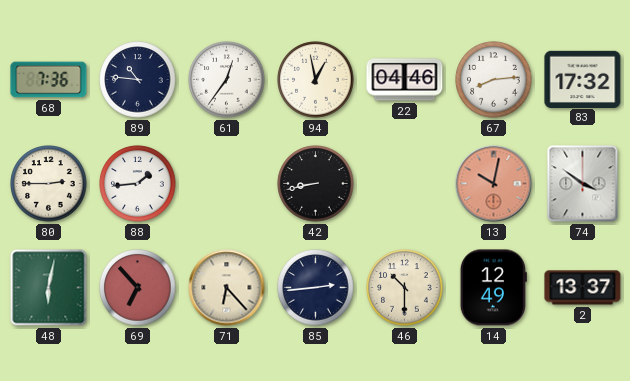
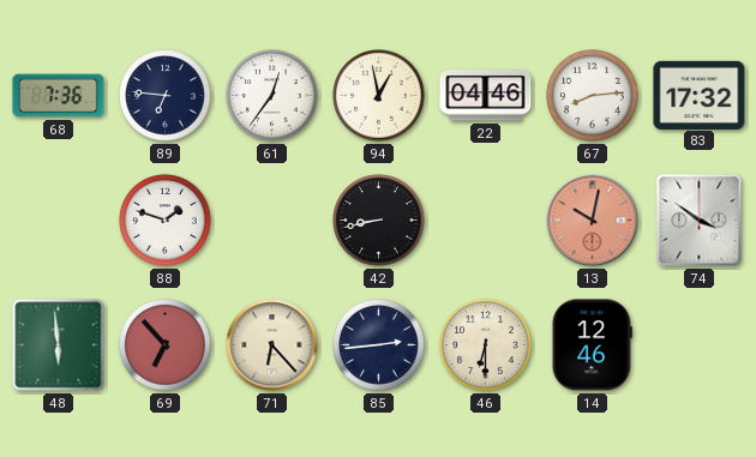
89: 10:46 -> 6:46
80: 2:45 -> none
88: 1:44 -> 1:48
48: 6:02 -> 5:59
46: 10:30 -> 6:30
14: 12:49 -> 12:46
2: 13:37 -> none
